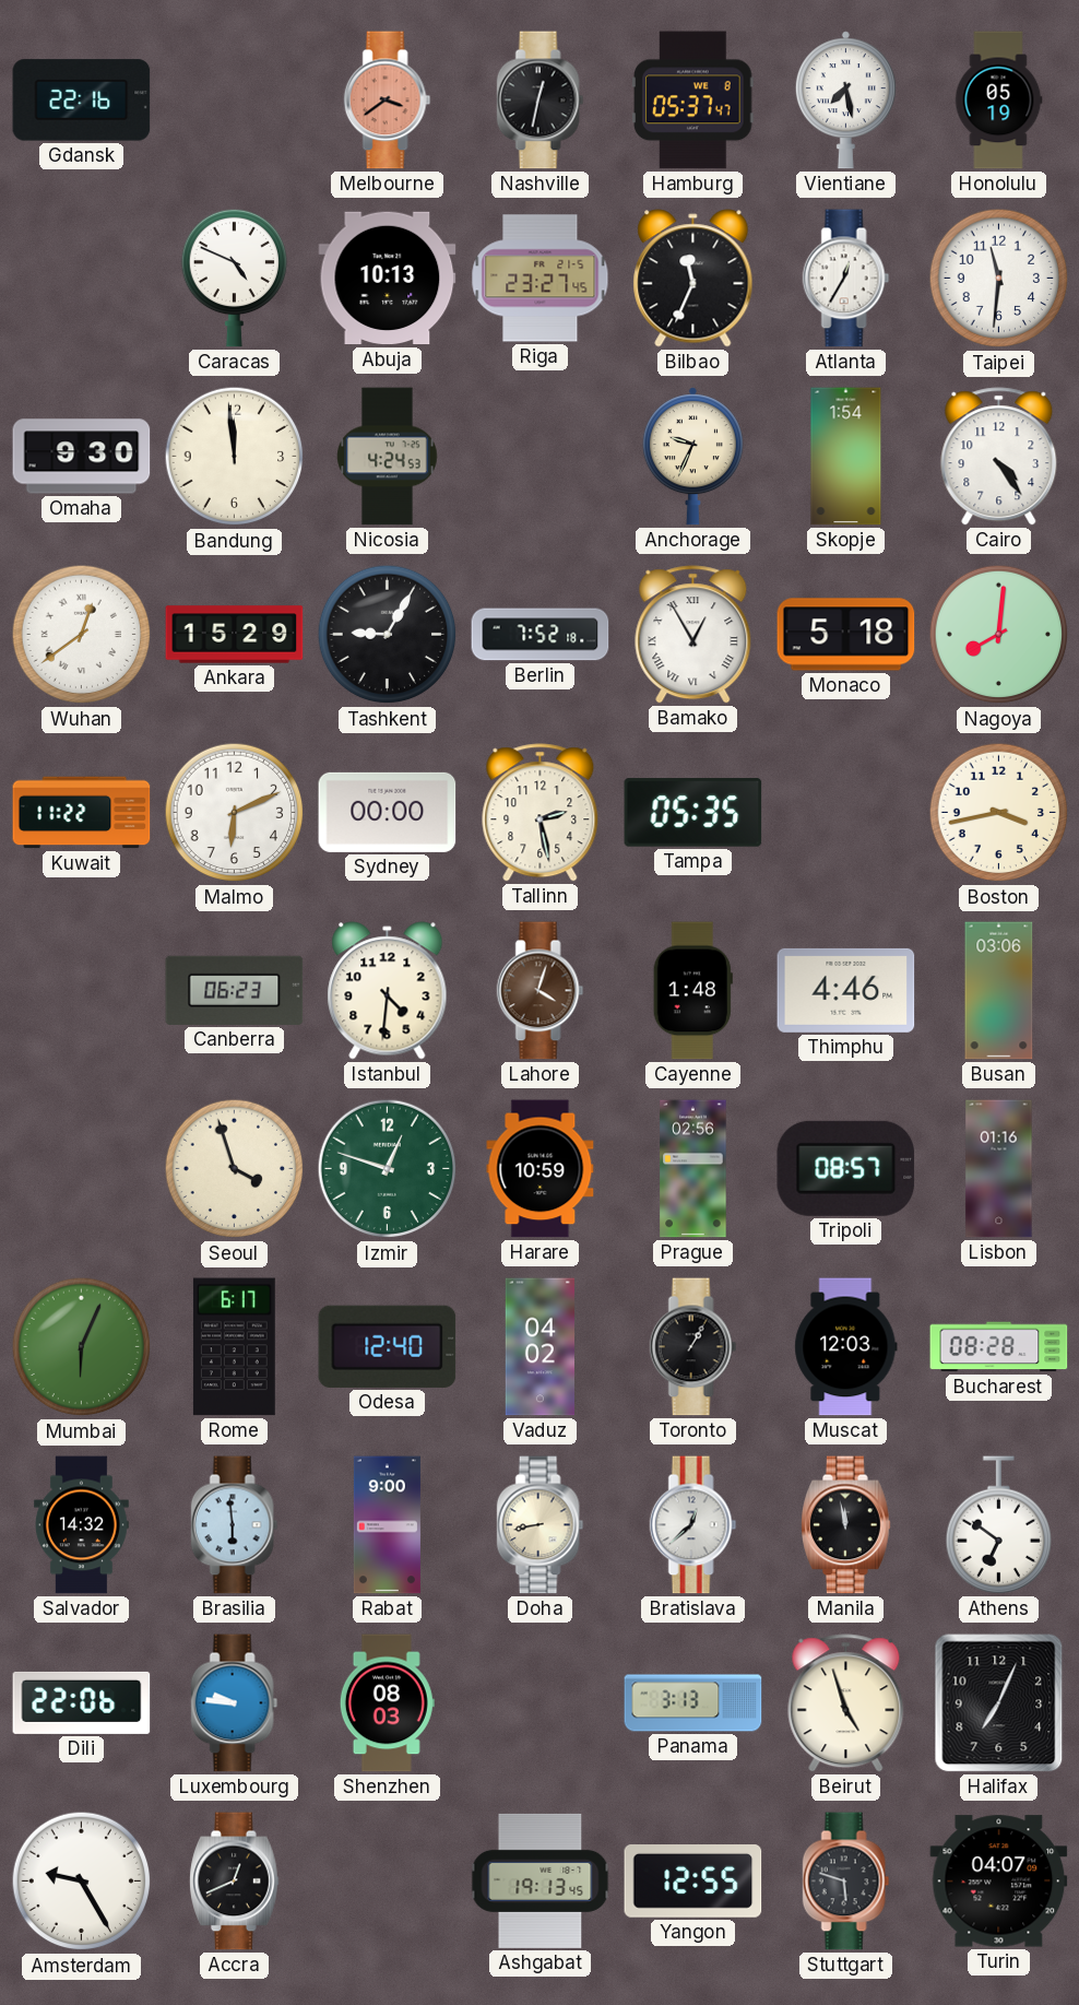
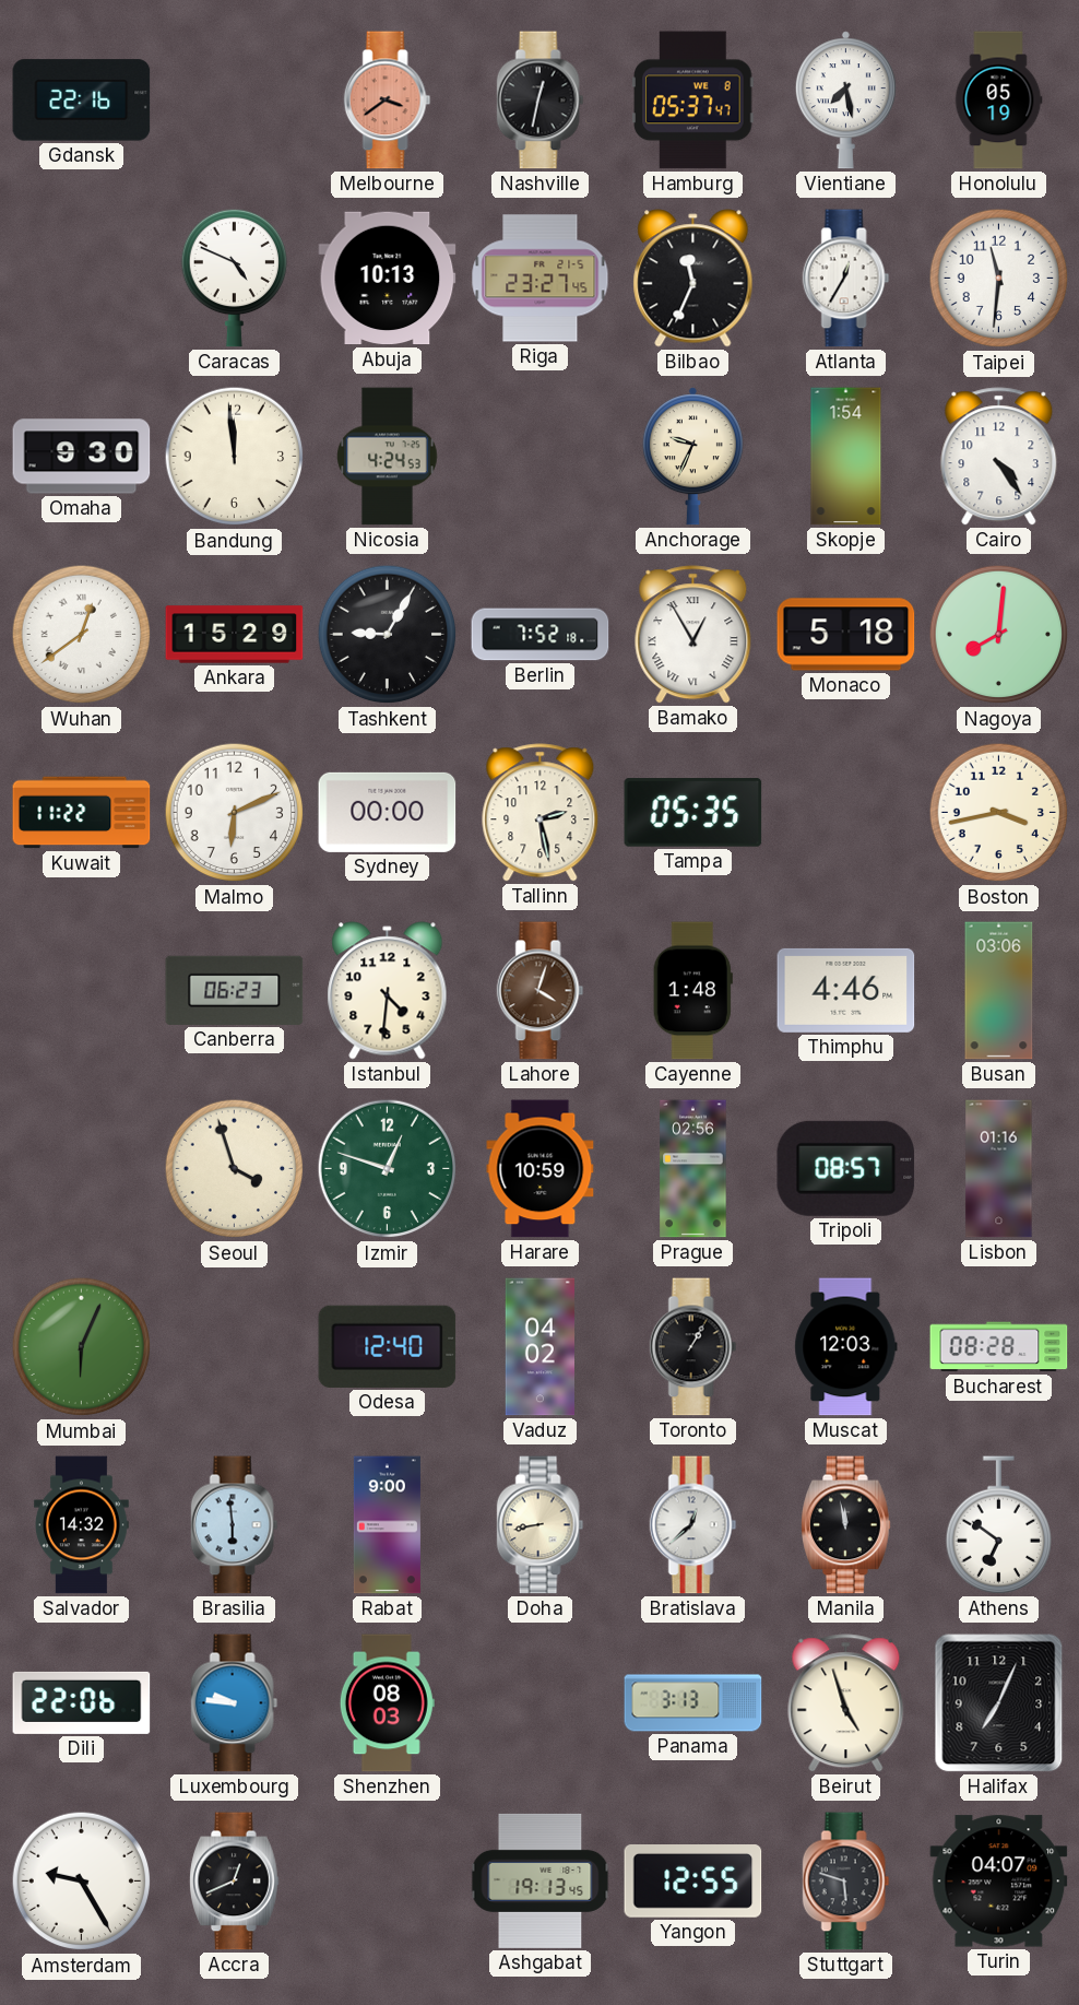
Rome: 6:17 -> none
